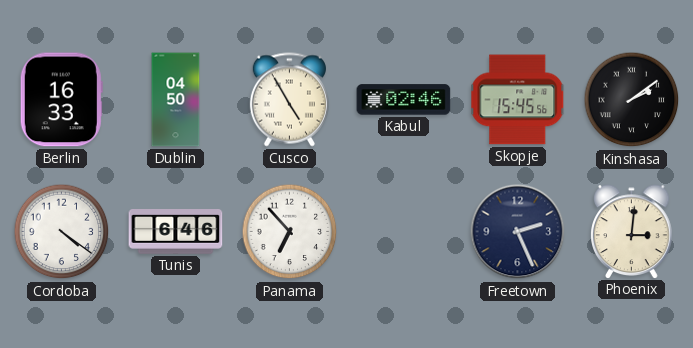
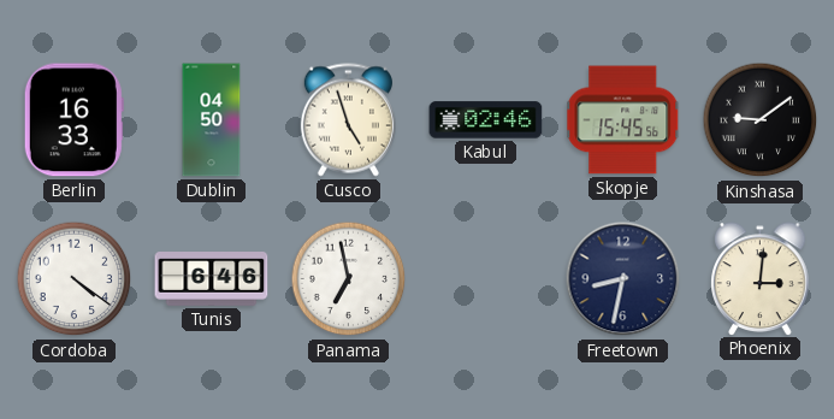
Cusco: 4:55 -> 4:57
Kinshasa: 2:09 -> 9:09
Panama: 6:53 -> 6:58
Freetown: 2:26 -> 8:32
